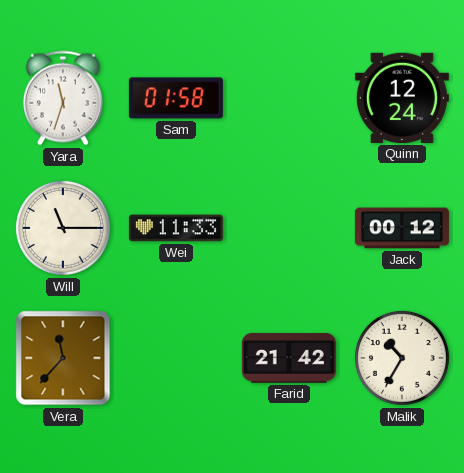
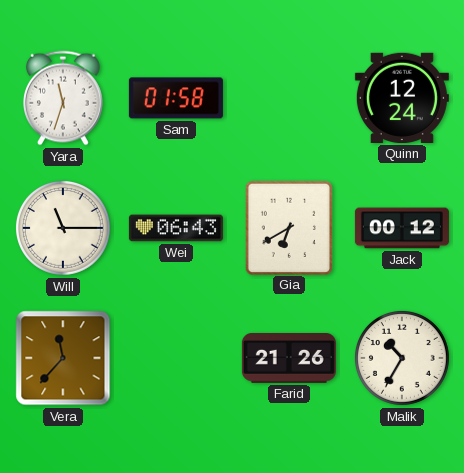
Wei: 11:33 -> 06:43
Gia: none -> 6:40
Farid: 21:42 -> 21:26
